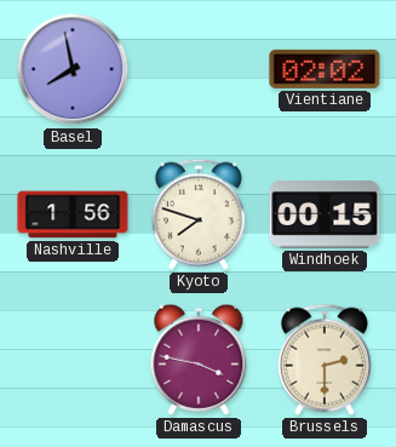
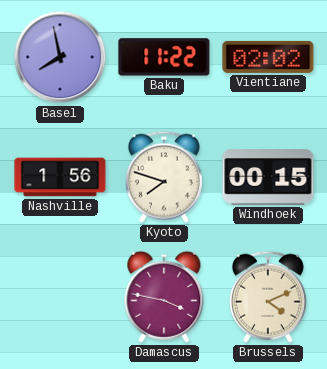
Baku: none -> 11:22
Brussels: 2:30 -> 4:11
